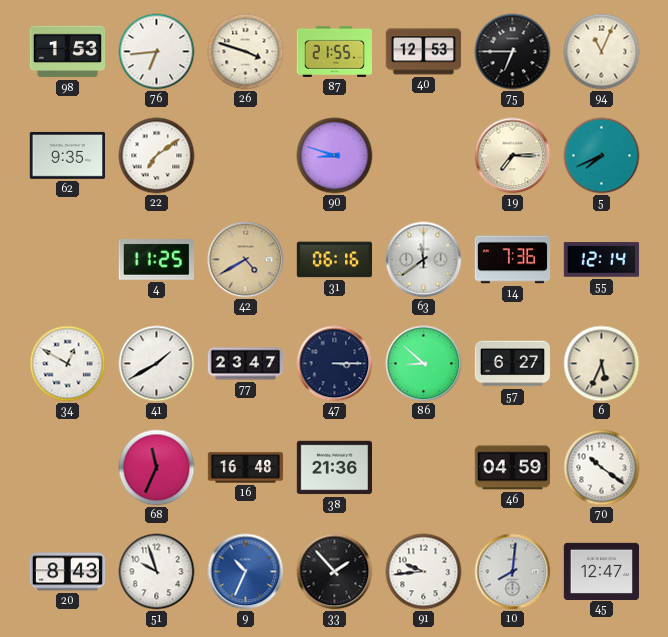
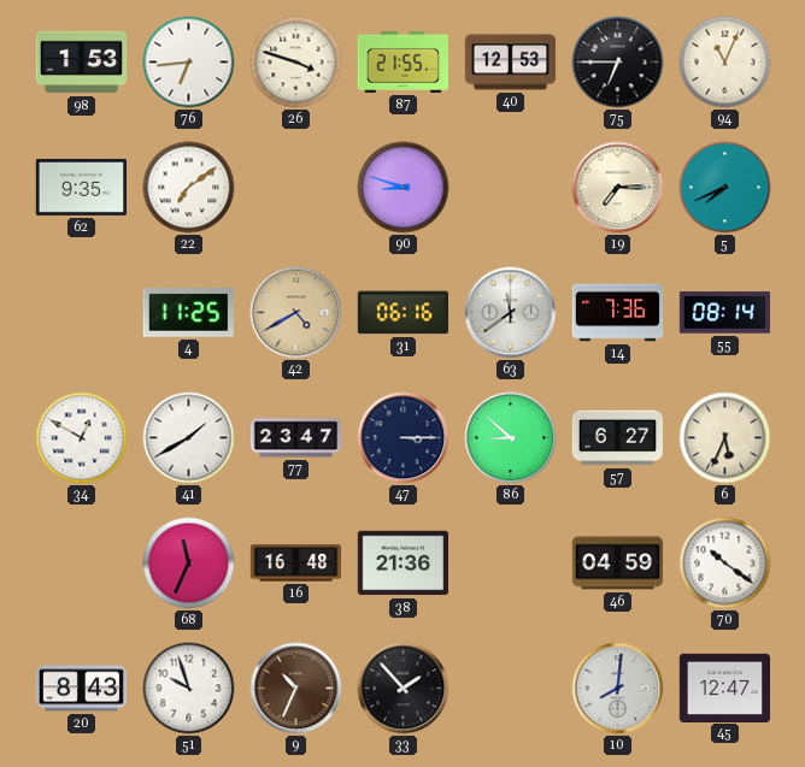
55: 12:14 -> 08:14
9 dial: blue -> brown
91: 9:44 -> none
